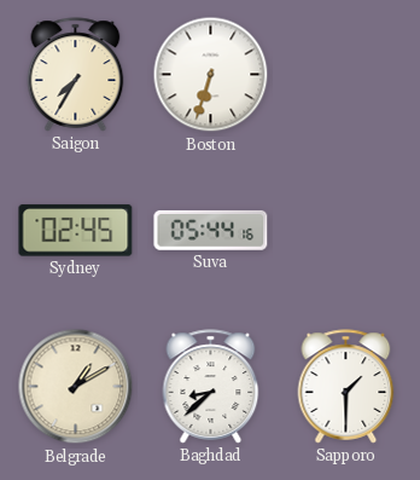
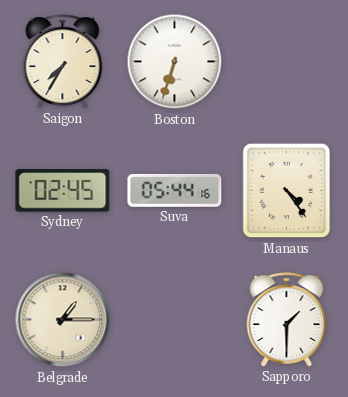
Manaus: none -> 4:24
Belgrade: 1:10 -> 1:15
Baghdad: 8:38 -> none
